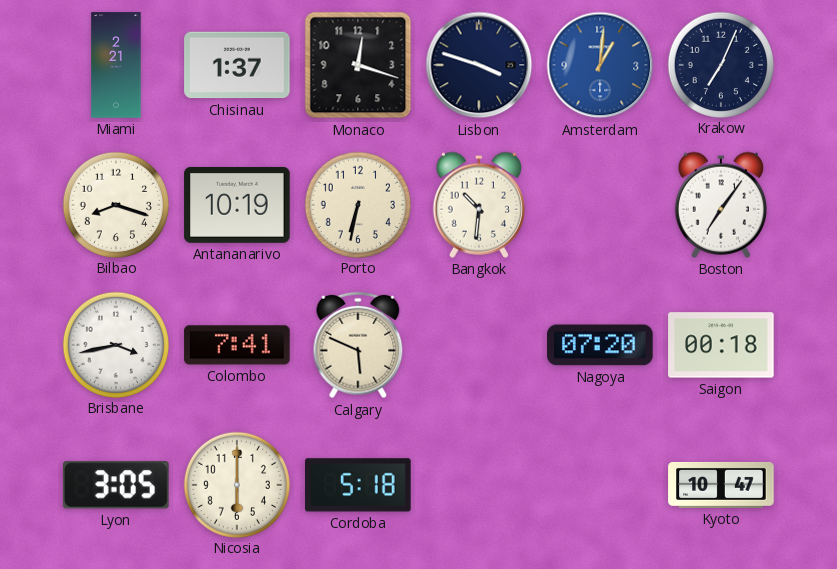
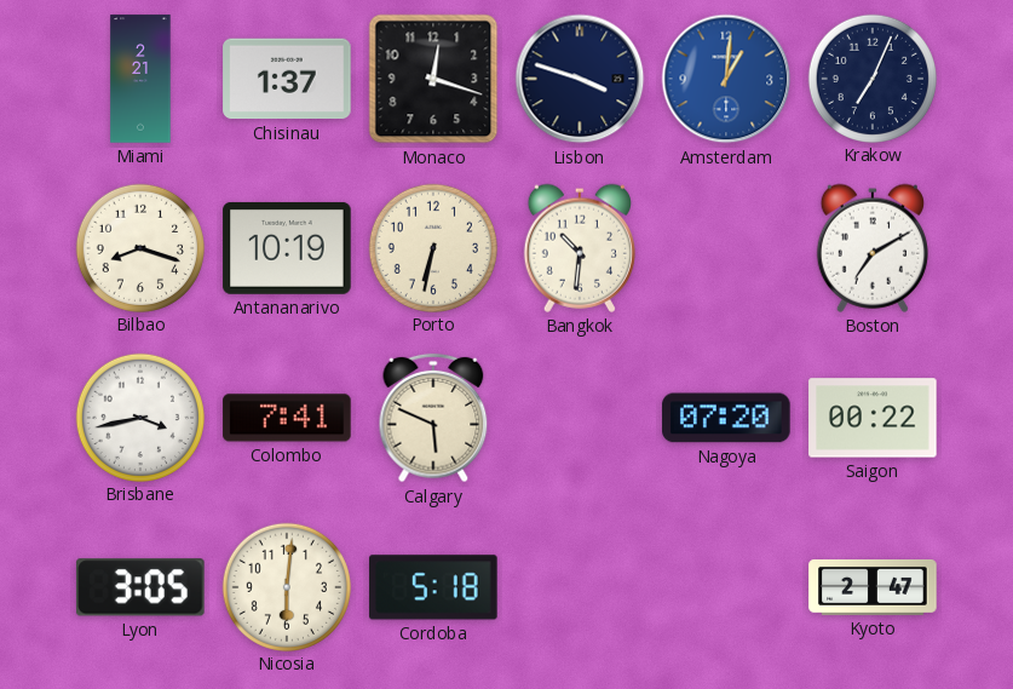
Boston: 7:06 -> 7:10
Saigon: 00:18 -> 00:22
Nicosia: 6:00 -> 6:01
Kyoto: 10:47 -> 2:47
